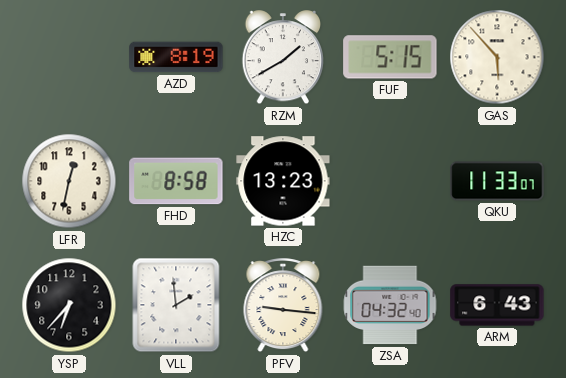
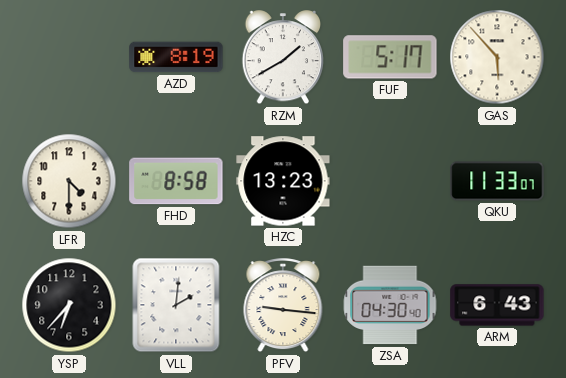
FUF: 5:15 -> 5:17
LFR: 12:32 -> 4:30
VLL: 1:59 -> 2:01
ZSA: 04:32 -> 04:30
